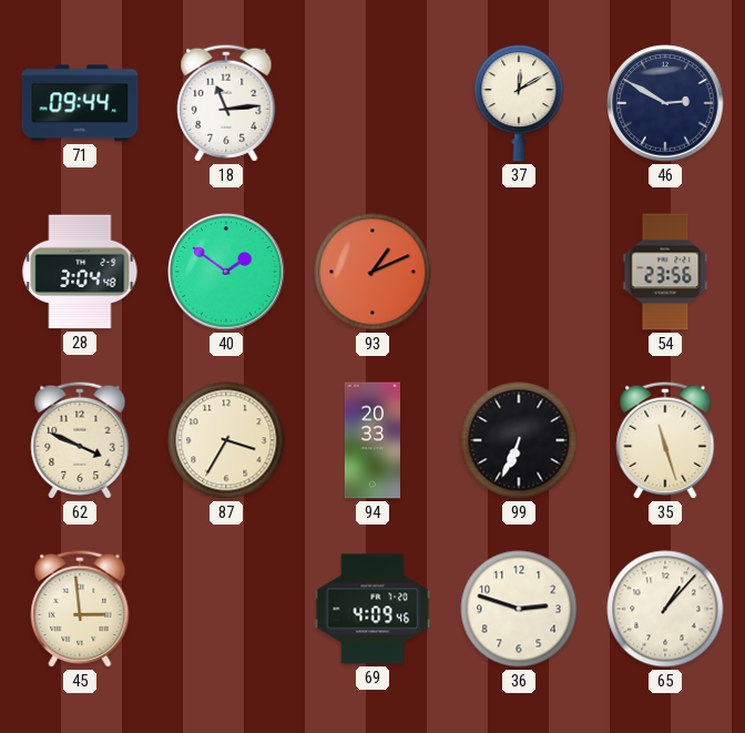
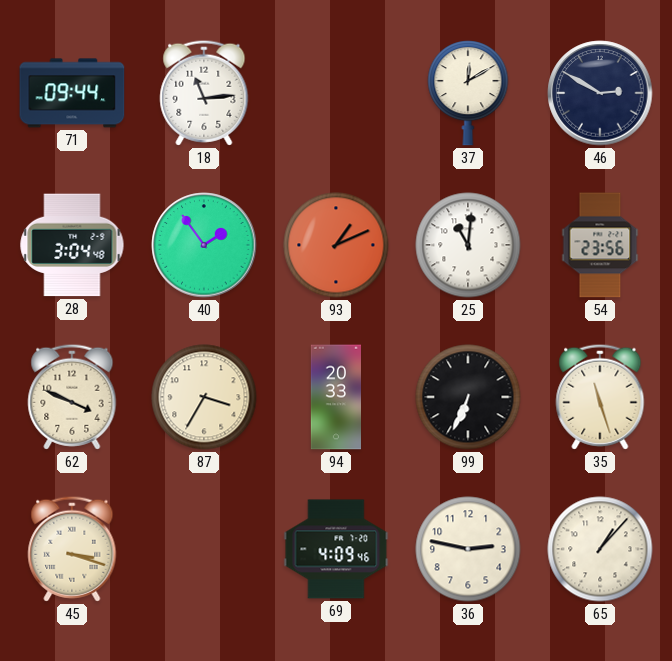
40: 1:51 -> 1:54
25: none -> 11:01
45: 2:59 -> 3:18
36: 2:48 -> 2:47
